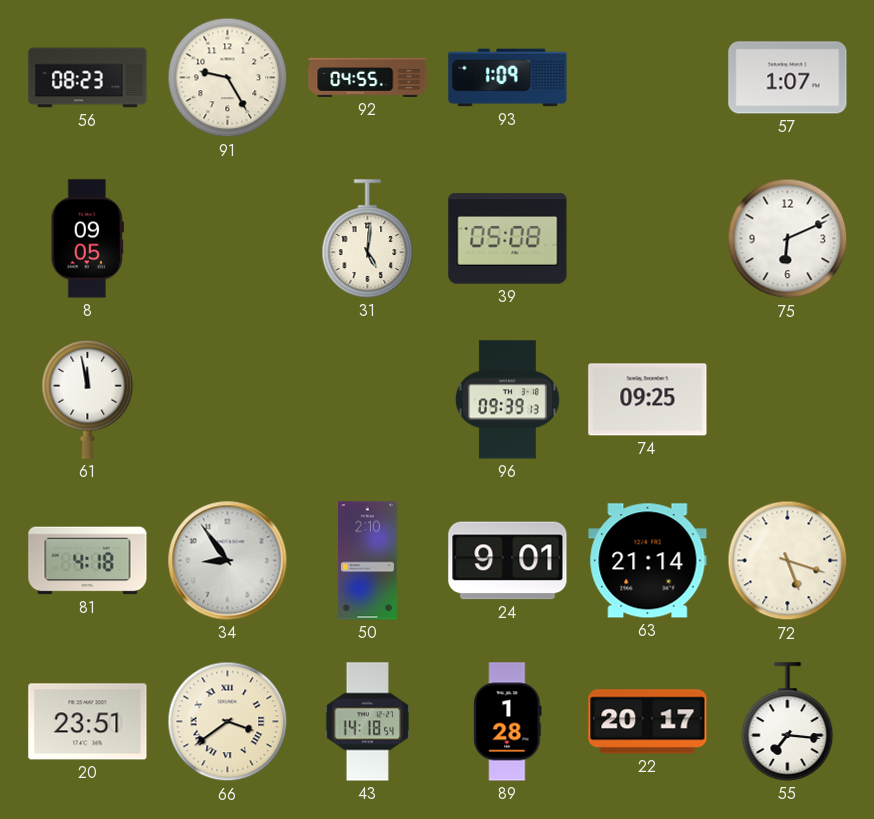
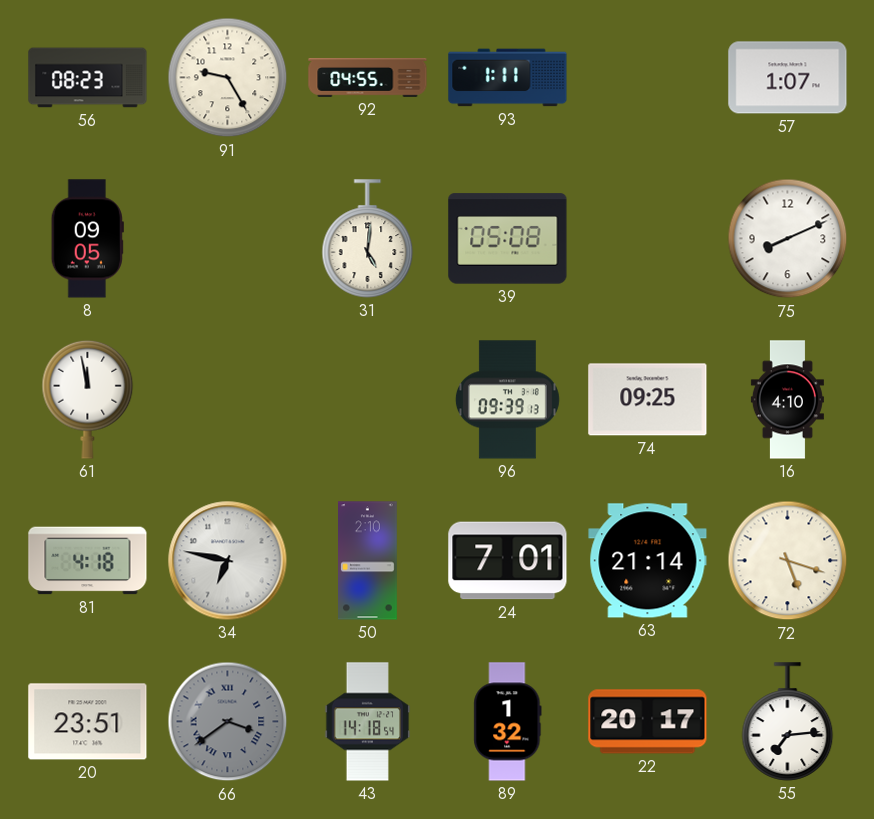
93: 1:09 -> 1:11
75: 6:11 -> 8:11
16: none -> 4:10
34: 8:54 -> 6:47
24: 9:01 -> 7:01
66 dial: cream -> grey
89: 1:28 -> 1:32
55: 7:16 -> 7:14
